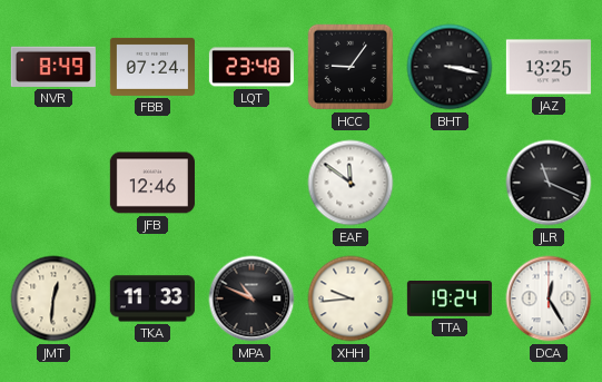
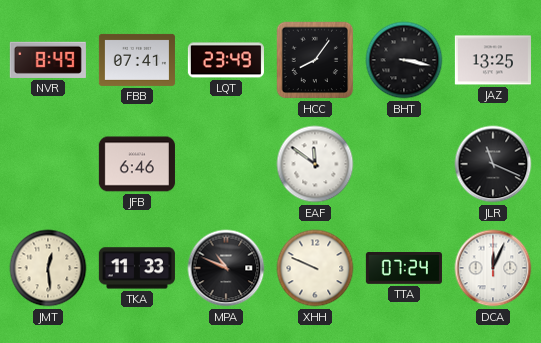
FBB: 07:24 -> 07:41
LQT: 23:48 -> 23:49
HCC: 9:06 -> 8:06
JFB: 12:46 -> 6:46
JMT: 12:31 -> 12:29
XHH: 9:44 -> 9:49
TTA: 19:24 -> 07:24
DCA: 12:25 -> 12:04
